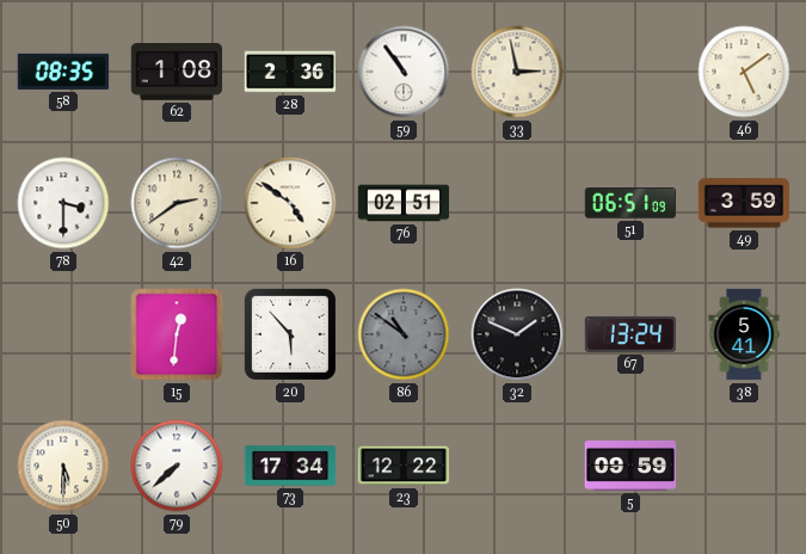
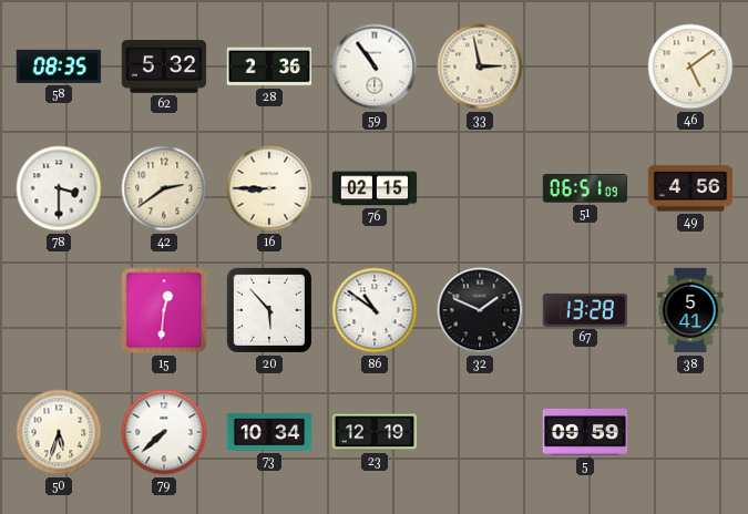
62: 1:08 -> 5:32
16: 4:51 -> 8:45
76: 02:51 -> 02:15
49: 3:59 -> 4:56
86 dial: grey -> white
67: 13:24 -> 13:28
50: 5:30 -> 5:33
73: 17:34 -> 10:34
23: 12:22 -> 12:19
